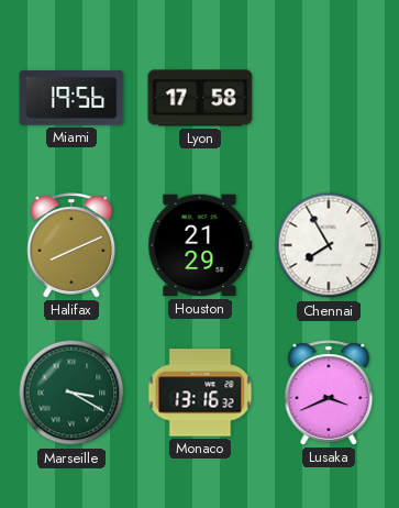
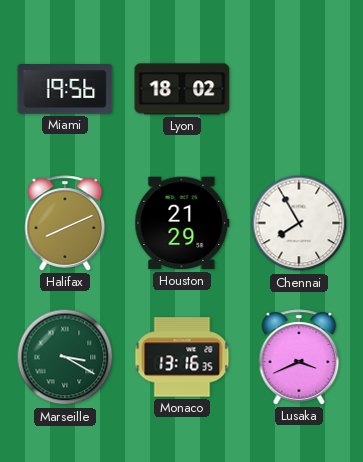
Lyon: 17:58 -> 18:02
Monaco: 13:16:32 -> 13:16:35
